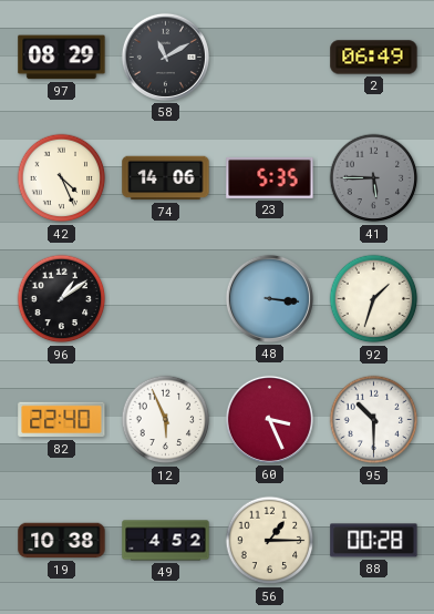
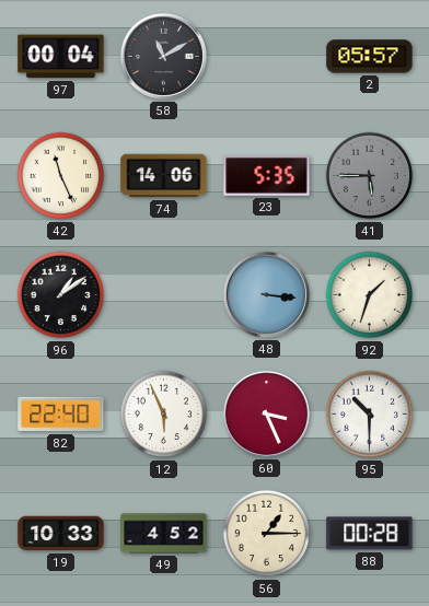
97: 08:29 -> 00:04
2: 06:49 -> 05:57
42: 4:26 -> 11:26
19: 10:38 -> 10:33
